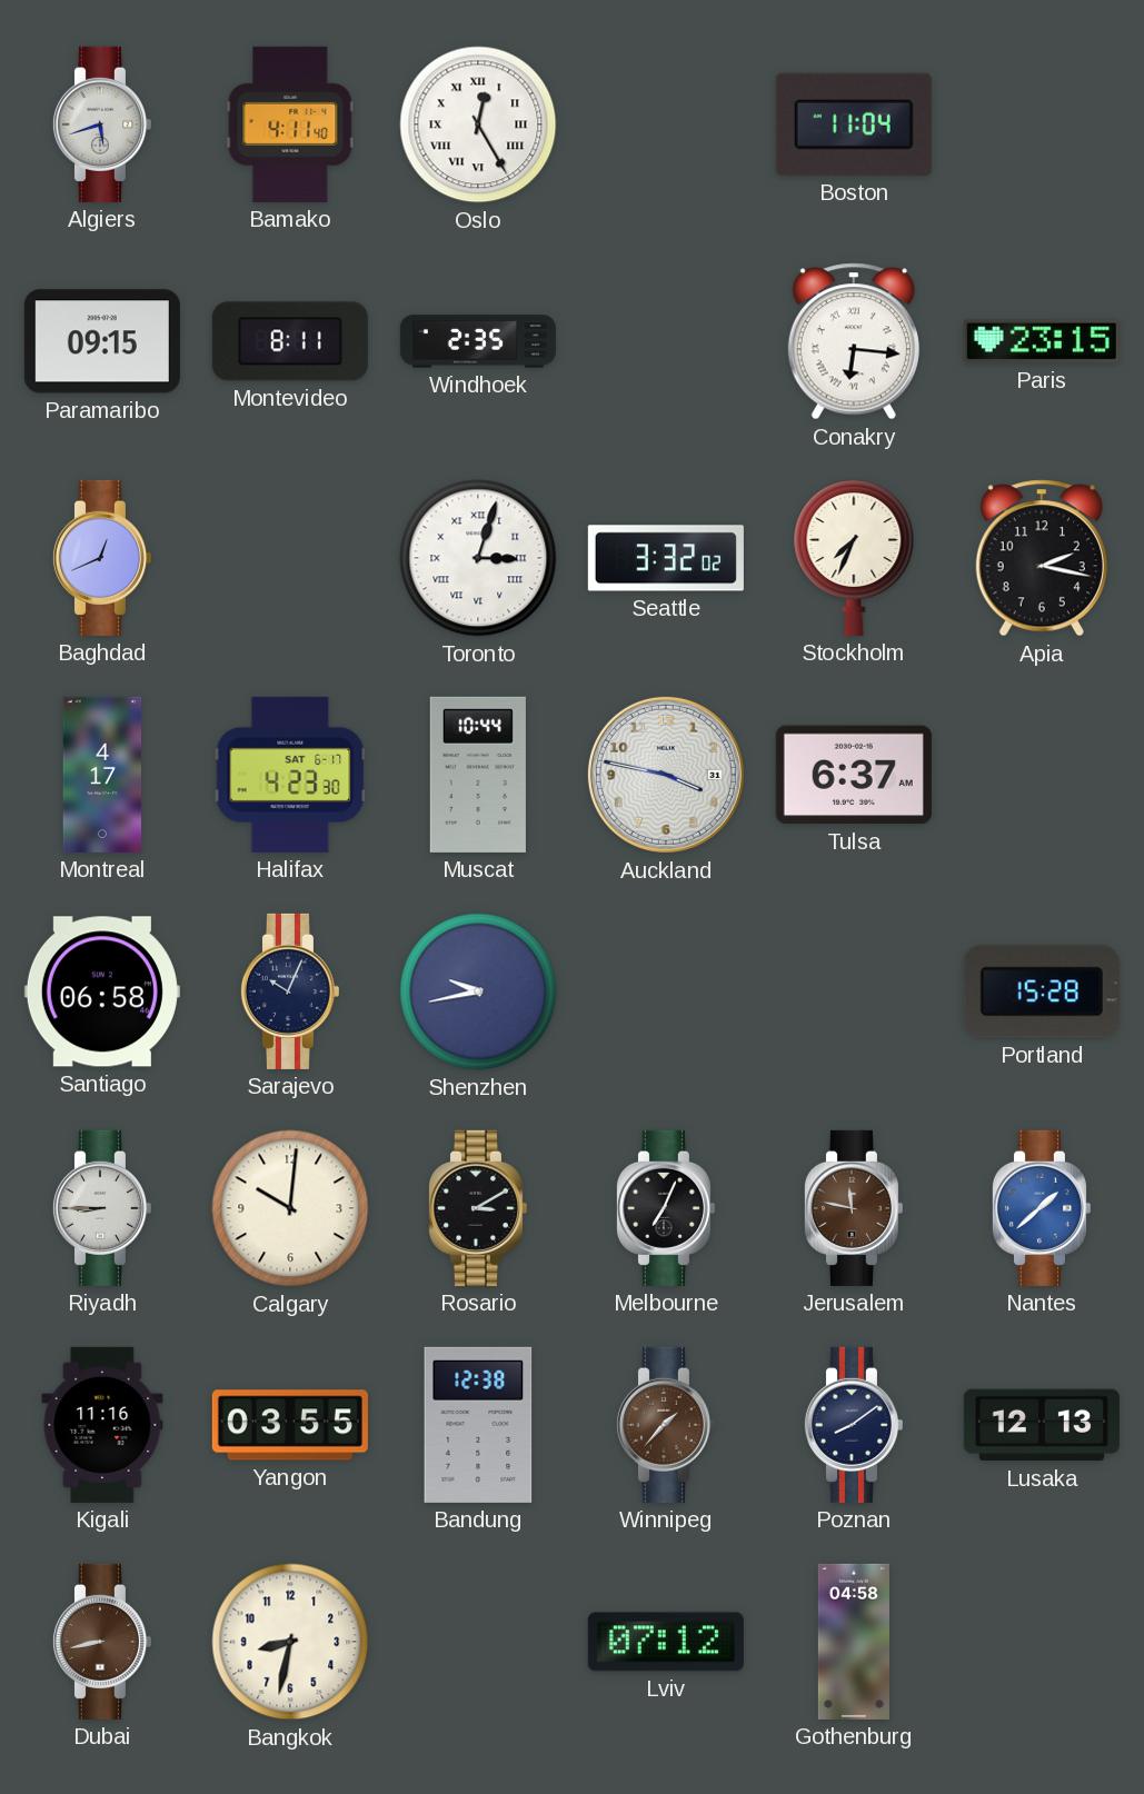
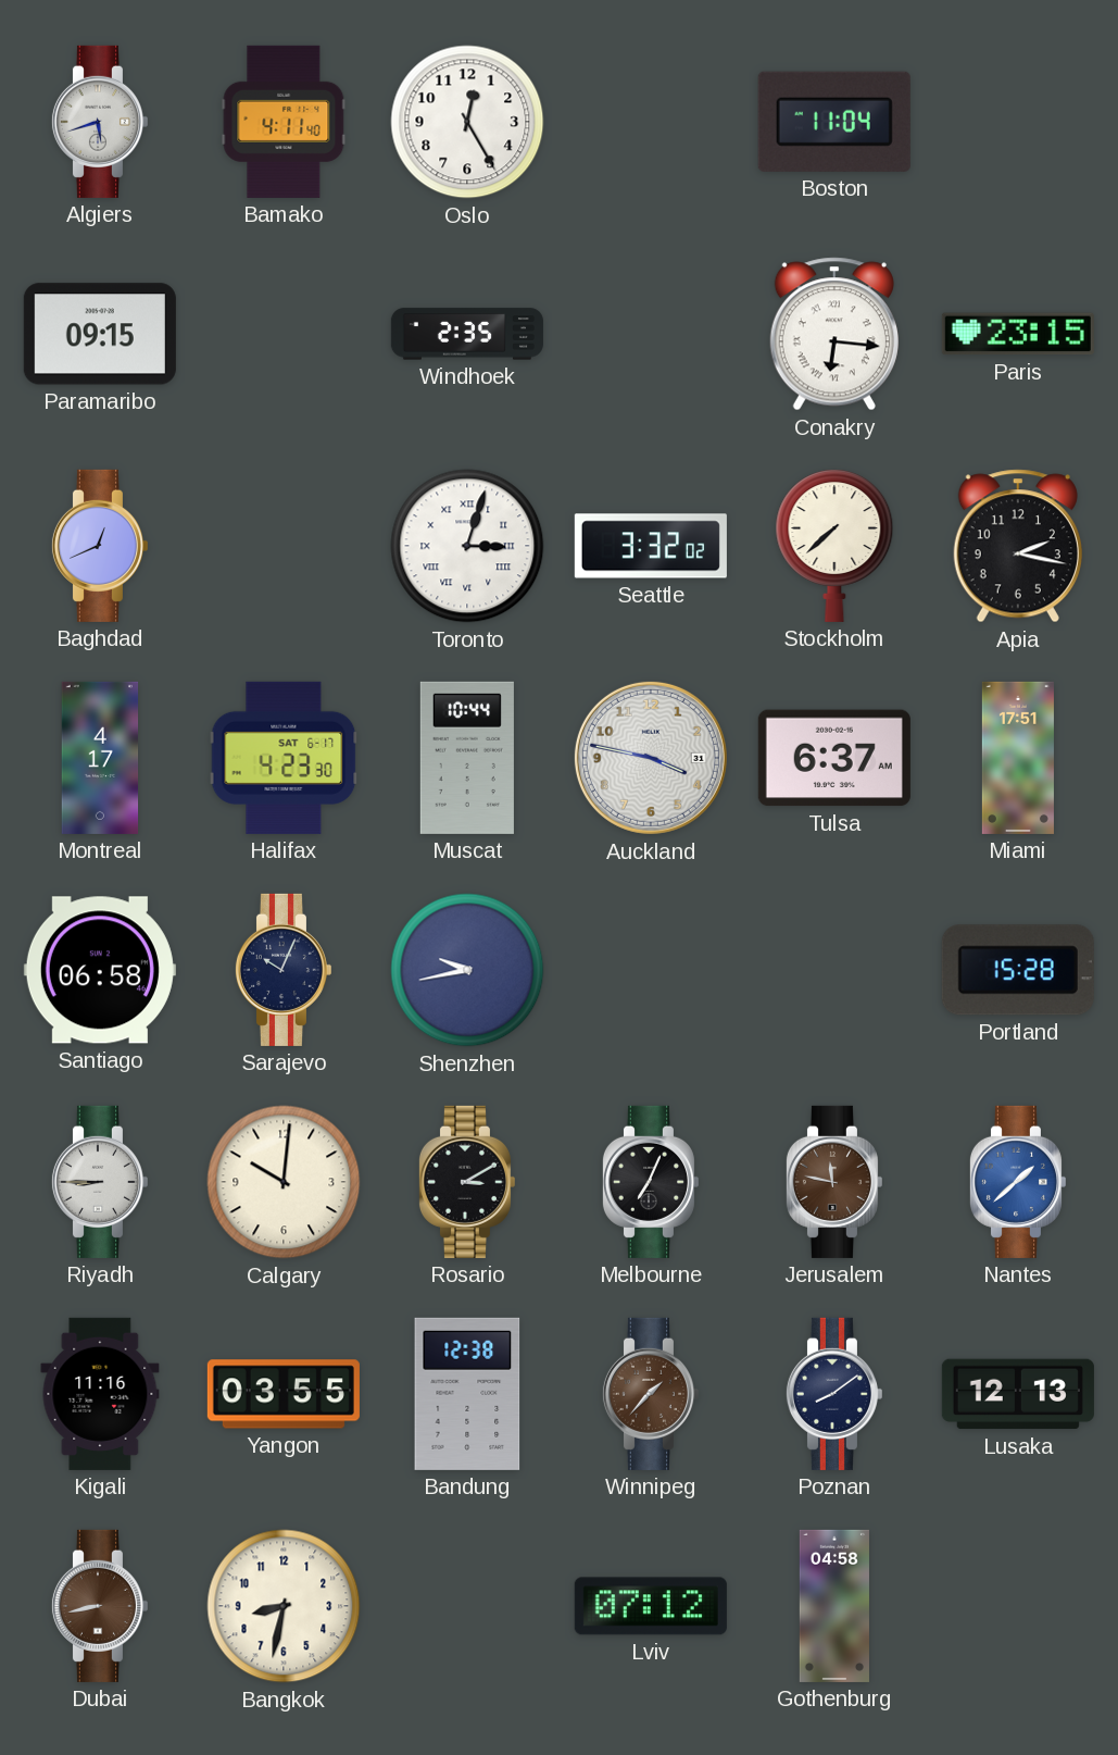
Oslo numerals: Roman -> Arabic
Montevideo: 8:11 -> none
Stockholm: 7:34 -> 7:38
Miami: none -> 17:51
